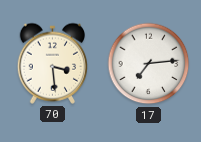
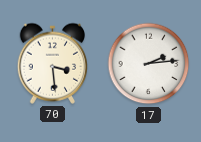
17: 7:14 -> 2:14
